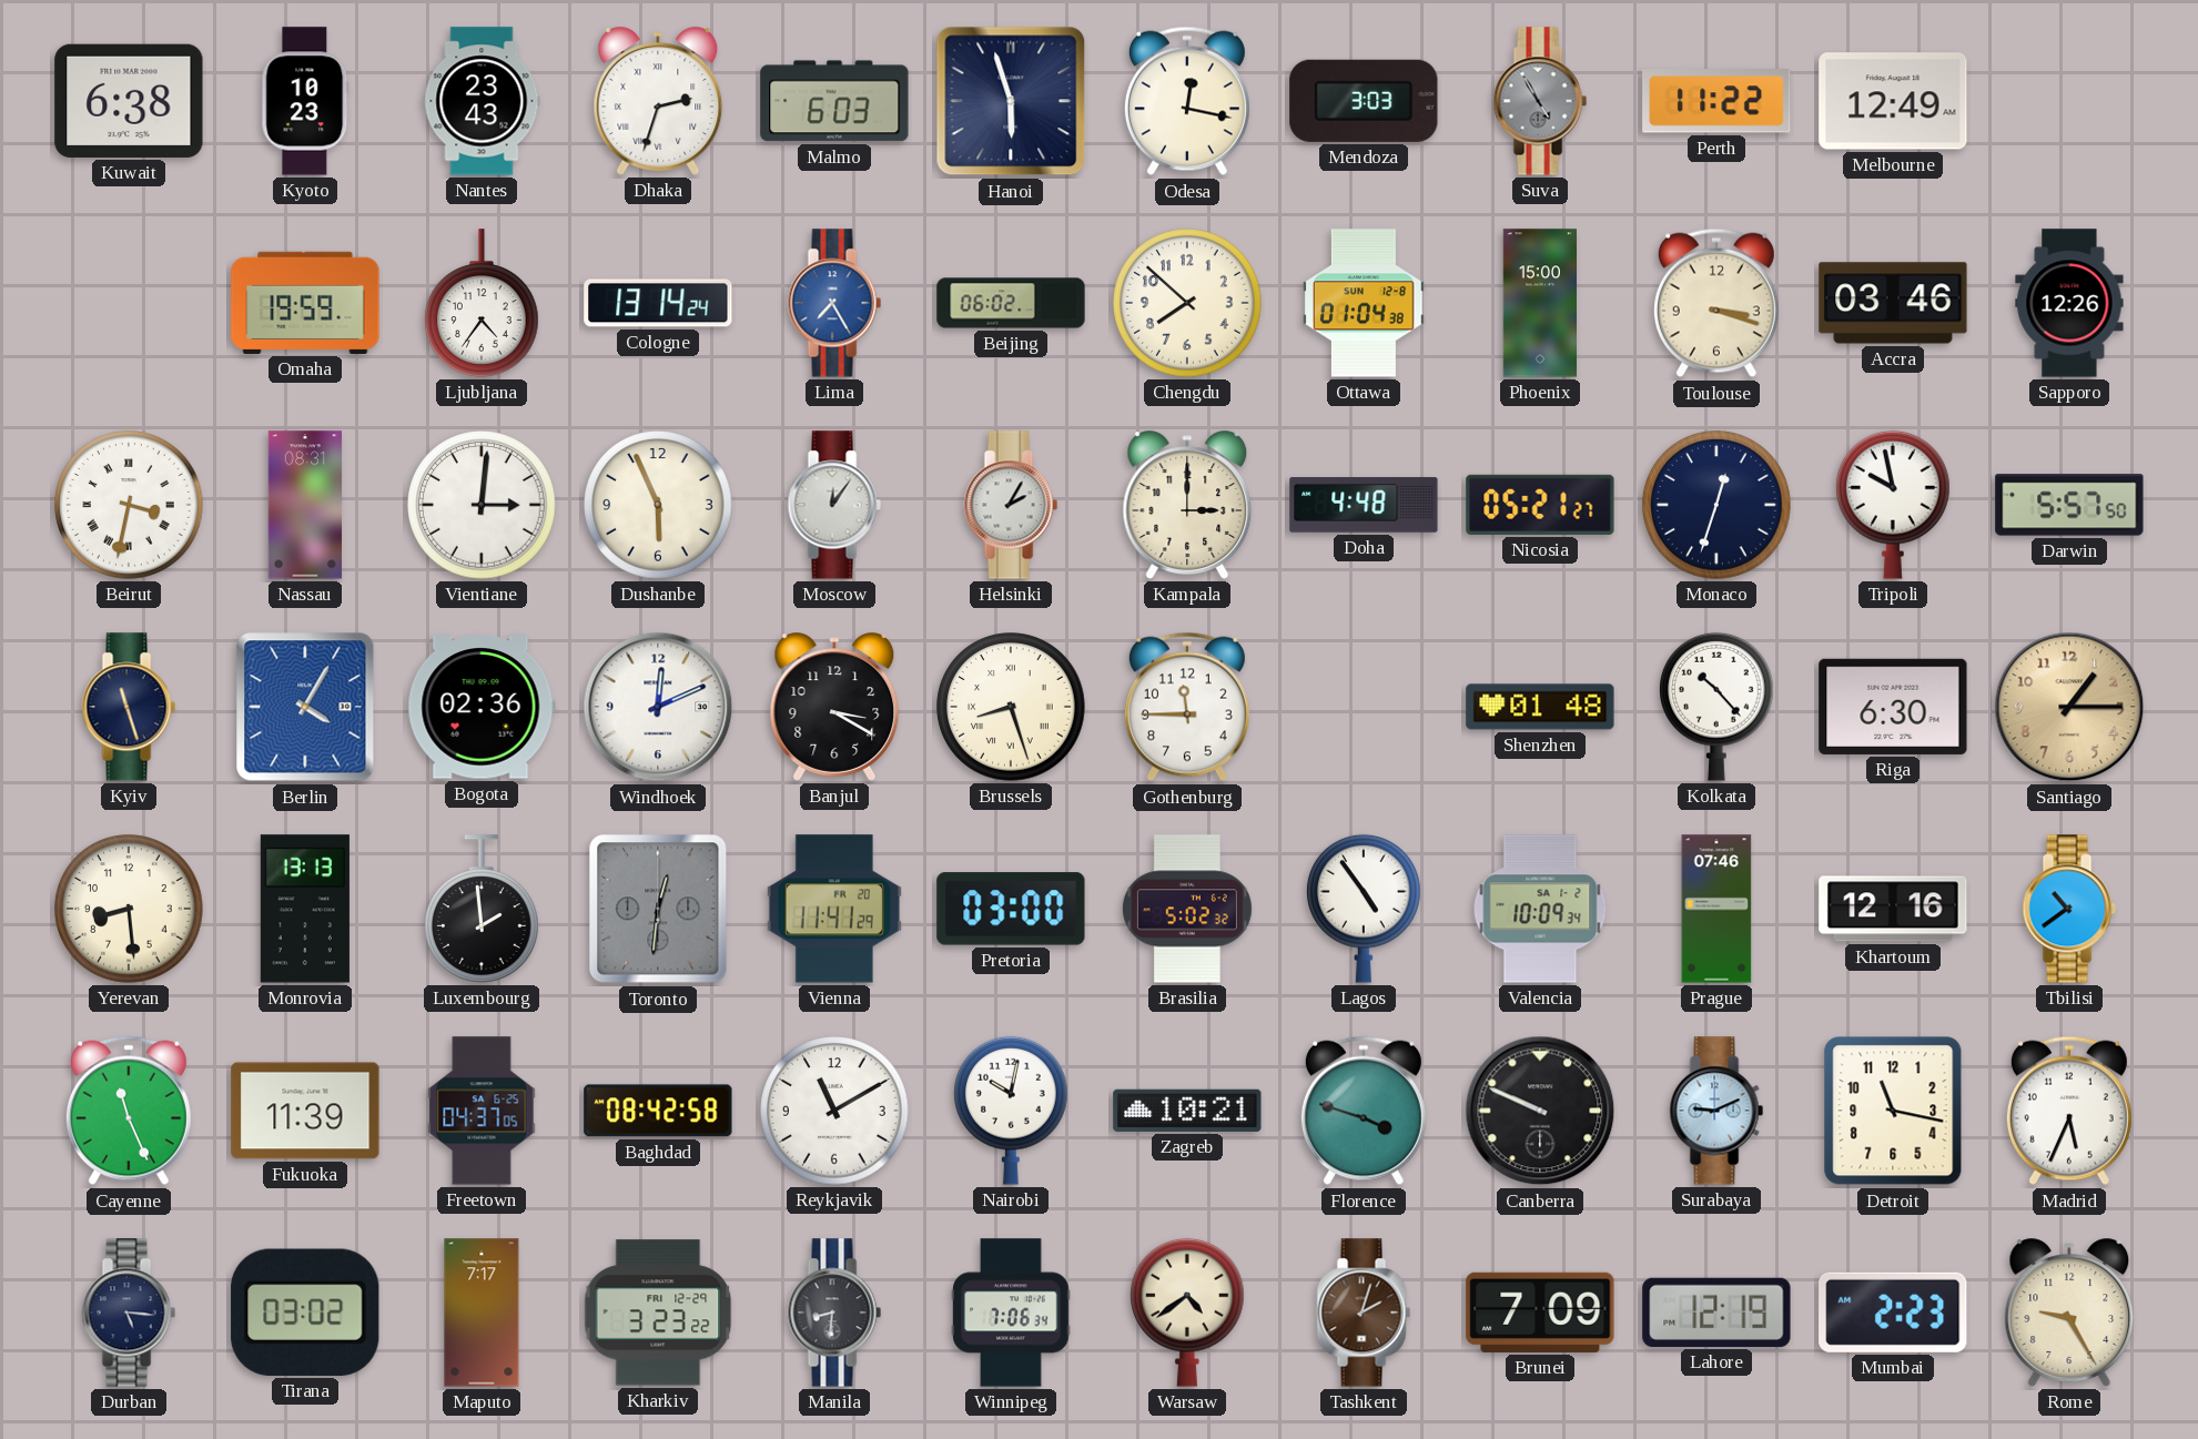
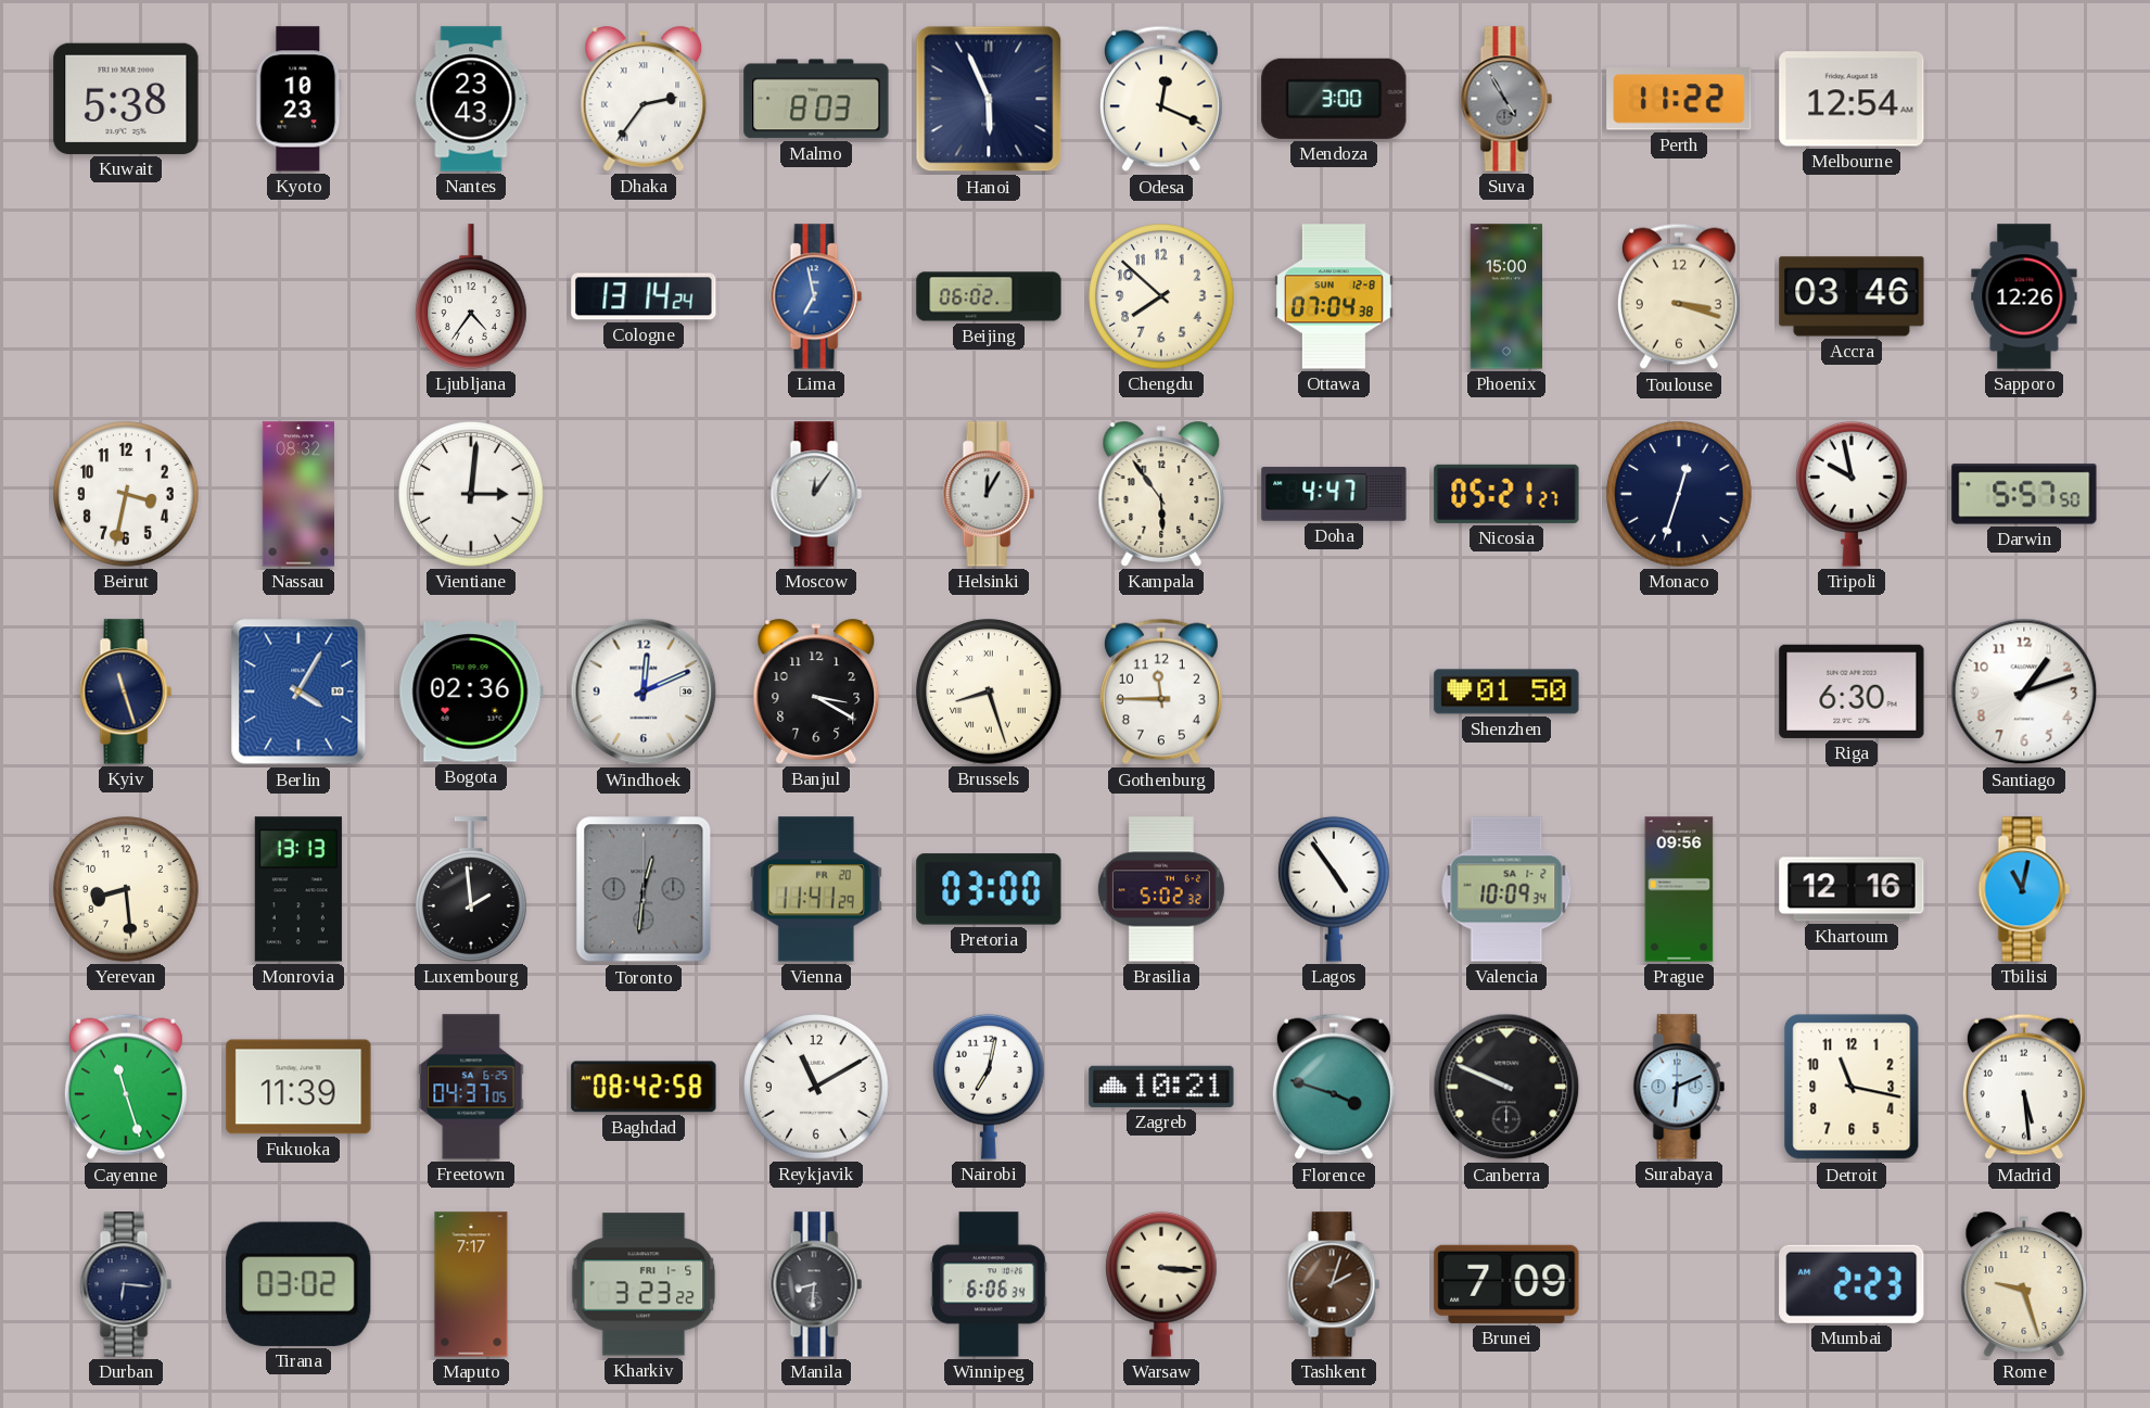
Kuwait: 6:38 -> 5:38
Dhaka: 2:33 -> 2:36
Malmo: 6:03 -> 8:03
Hanoi: 5:57 -> 5:56
Odesa: 12:17 -> 12:19
Mendoza: 3:03 -> 3:00
Melbourne: 12:49 -> 12:54
Omaha: 19:59 -> none
Lima: 7:25 -> 6:58
Ottawa: 01:04 -> 07:04
Beirut numerals: Roman -> Arabic
Nassau: 08:31 -> 08:32
Dushanbe: 5:56 -> none
Helsinki: 2:05 -> 12:05
Kampala: 3:00 -> 5:54
Doha: 4:48 -> 4:47
Shenzhen: 01:48 -> 01:50
Kolkata: 10:23 -> none
Santiago: 1:15 -> 1:12
Santiago dial: champagne -> white
Prague: 07:46 -> 09:56
Tbilisi: 10:39 -> 11:02
Cayenne: 11:26 -> 11:27
Nairobi: 10:02 -> 7:02
Surabaya: 9:11 -> 6:11
Madrid: 5:34 -> 5:29
Durban: 5:16 -> 6:16
Kharkiv date: FRI 12-29 -> FRI 1-5
Winnipeg: 7:06 -> 6:06
Warsaw: 4:39 -> 3:16
Lahore: 12:19 -> none
Rome: 9:25 -> 9:27
